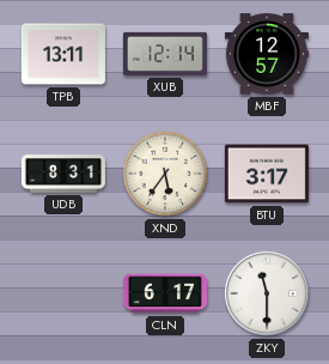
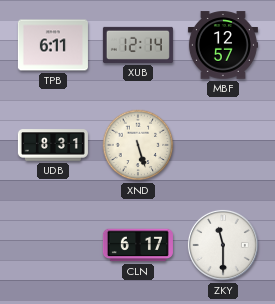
TPB: 13:11 -> 6:11
XND: 5:36 -> 5:27
BTU: 3:17 -> none
